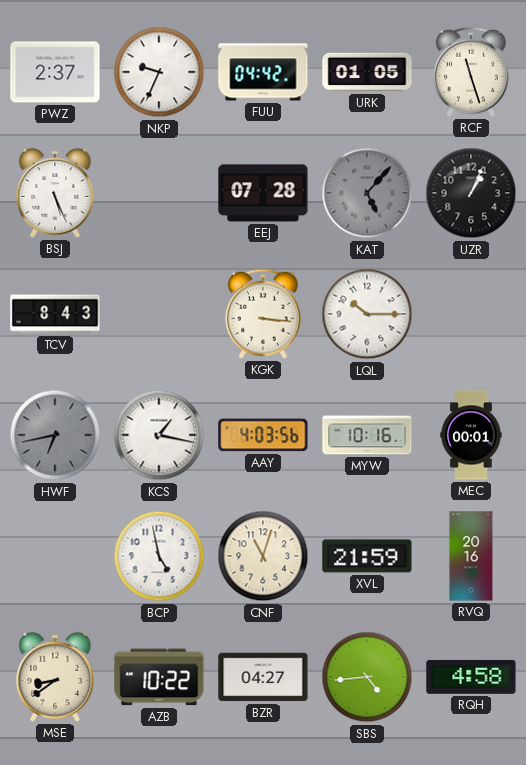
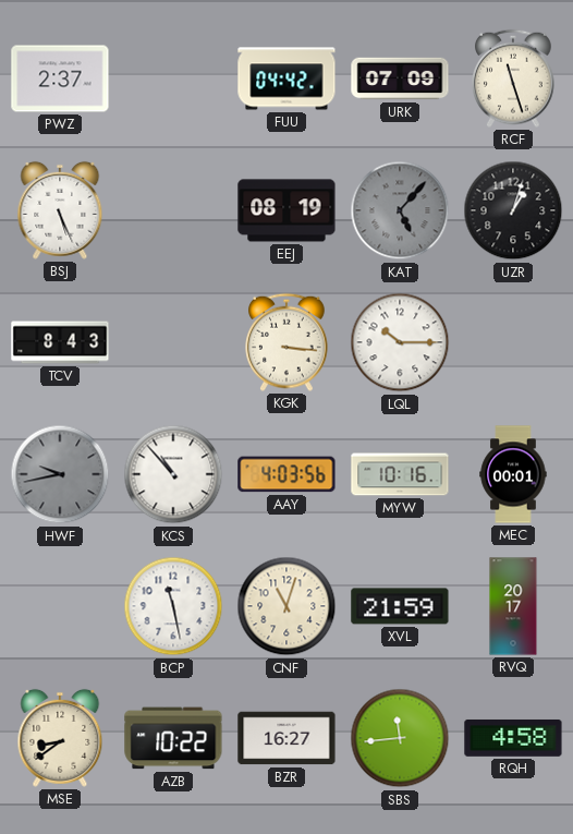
NKP: 9:34 -> none
URK: 01:05 -> 07:09
EEJ: 07:28 -> 08:19
UZR: 1:04 -> 1:03
HWF: 6:43 -> 9:43
KCS: 1:17 -> 10:53
BCP: 4:58 -> 11:28
RVQ: 20:16 -> 20:17
BZR: 04:27 -> 16:27
SBS: 4:44 -> 11:44
